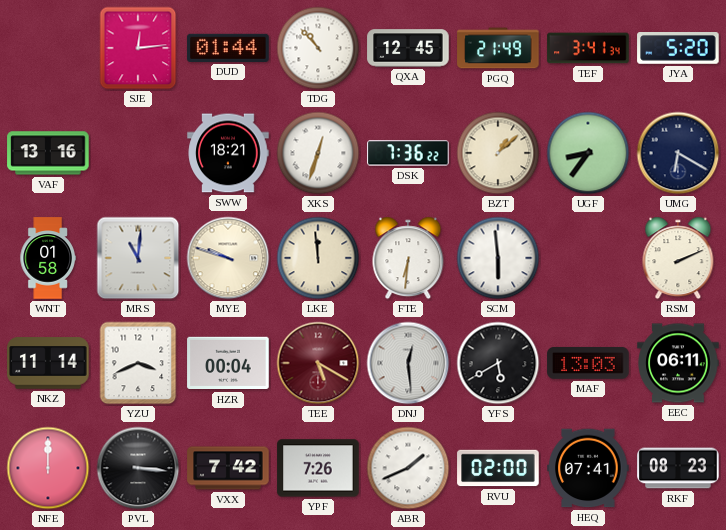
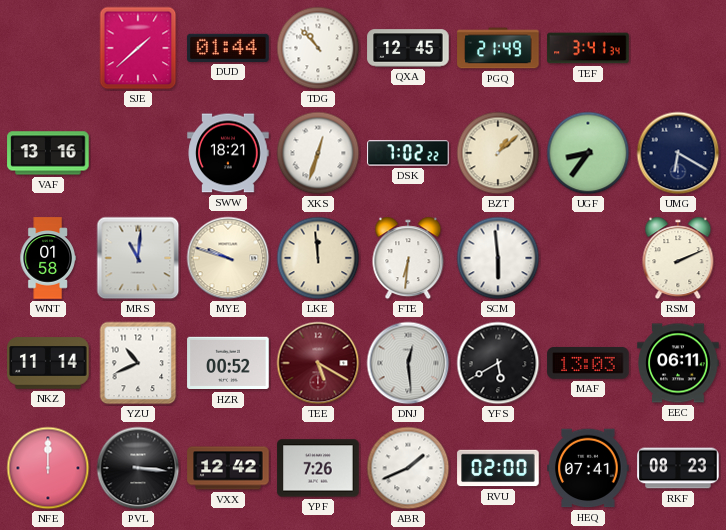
SJE: 12:14 -> 1:38
JYA: 5:20 -> none
DSK: 7:36 -> 7:02
YZU: 3:41 -> 10:41
HZR: 00:04 -> 00:52
VXX: 7:42 -> 12:42
